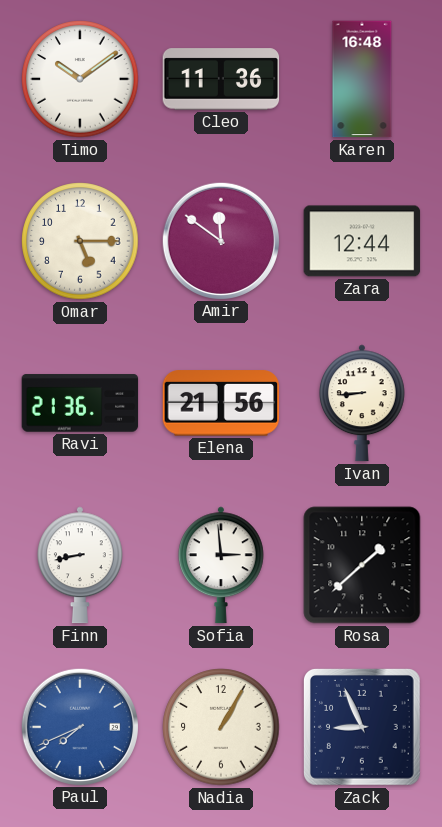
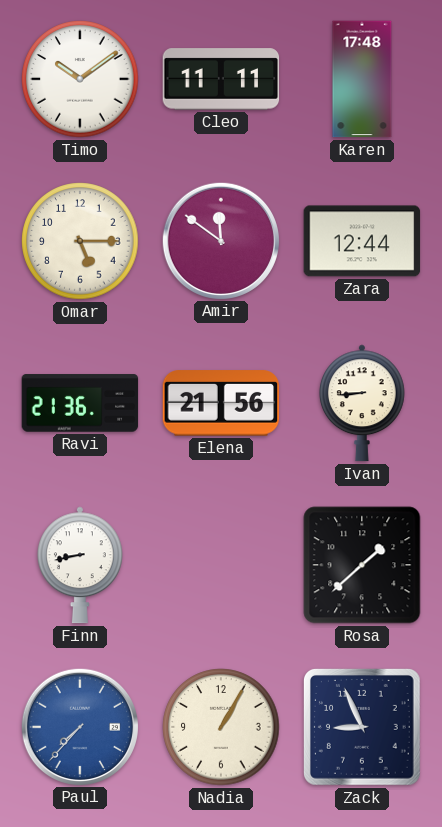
Cleo: 11:36 -> 11:11
Karen: 16:48 -> 17:48
Sofia: 2:59 -> none
Paul: 7:41 -> 7:37
